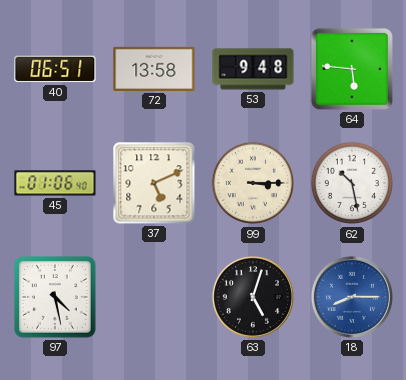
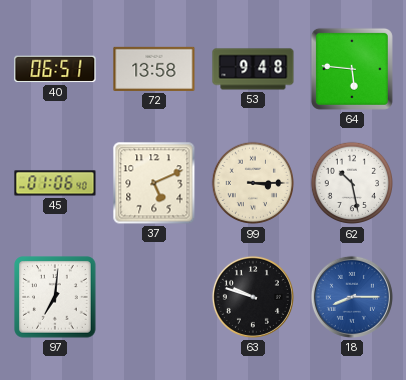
97: 4:28 -> 7:01
63: 5:03 -> 9:48
